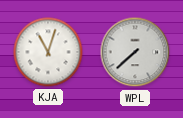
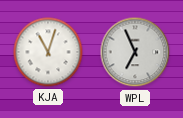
WPL: 7:38 -> 6:56
